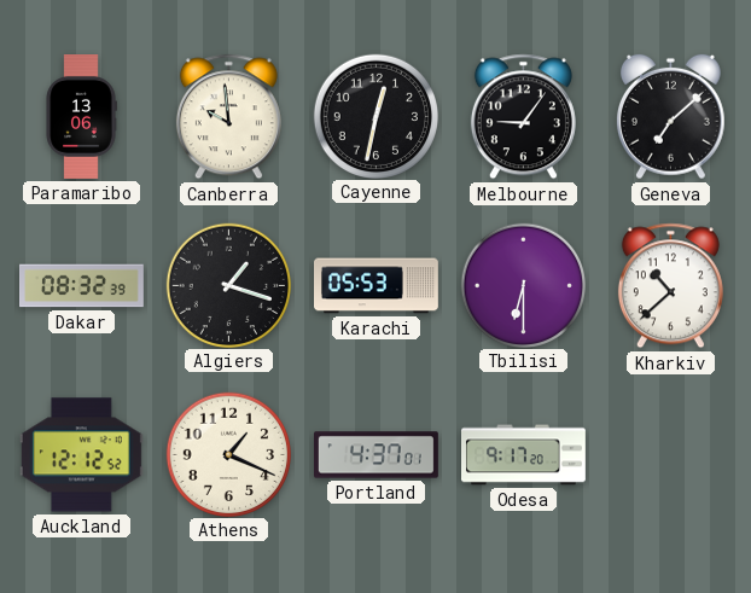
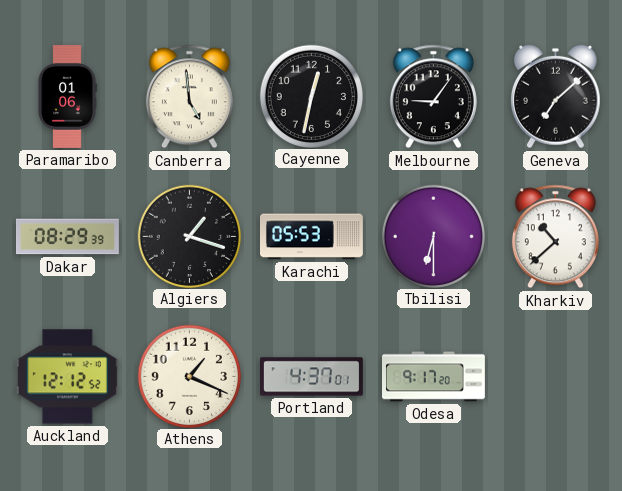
Paramaribo: 13:06 -> 01:06
Canberra: 9:59 -> 4:59
Dakar: 08:32 -> 08:29
